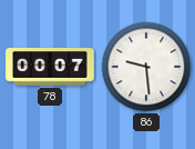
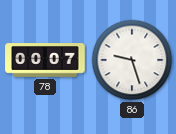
86: 9:29 -> 9:27
